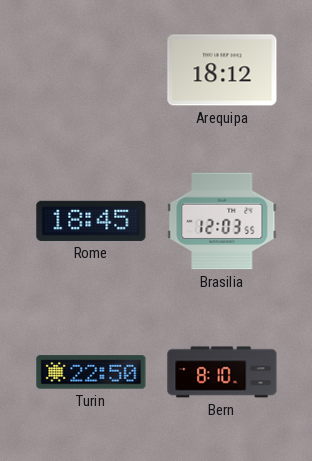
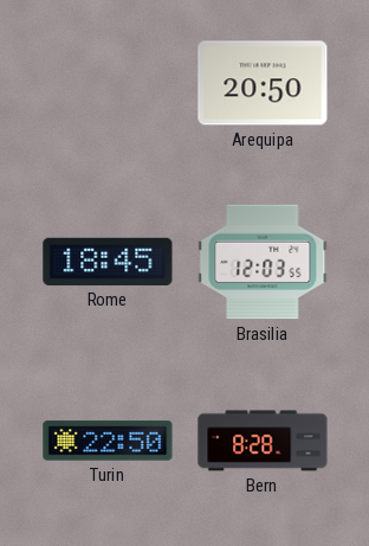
Arequipa: 18:12 -> 20:50
Bern: 8:10 -> 8:28
